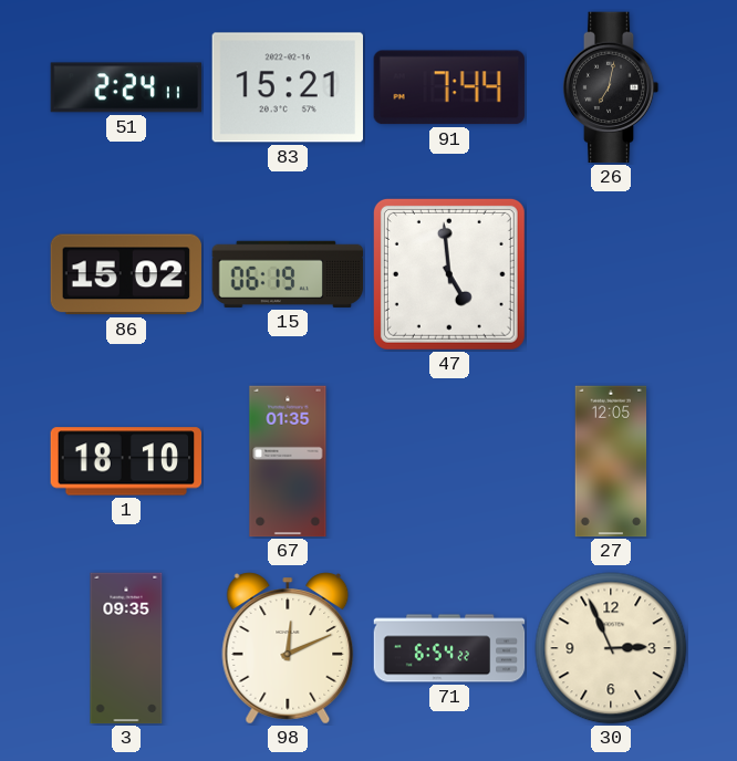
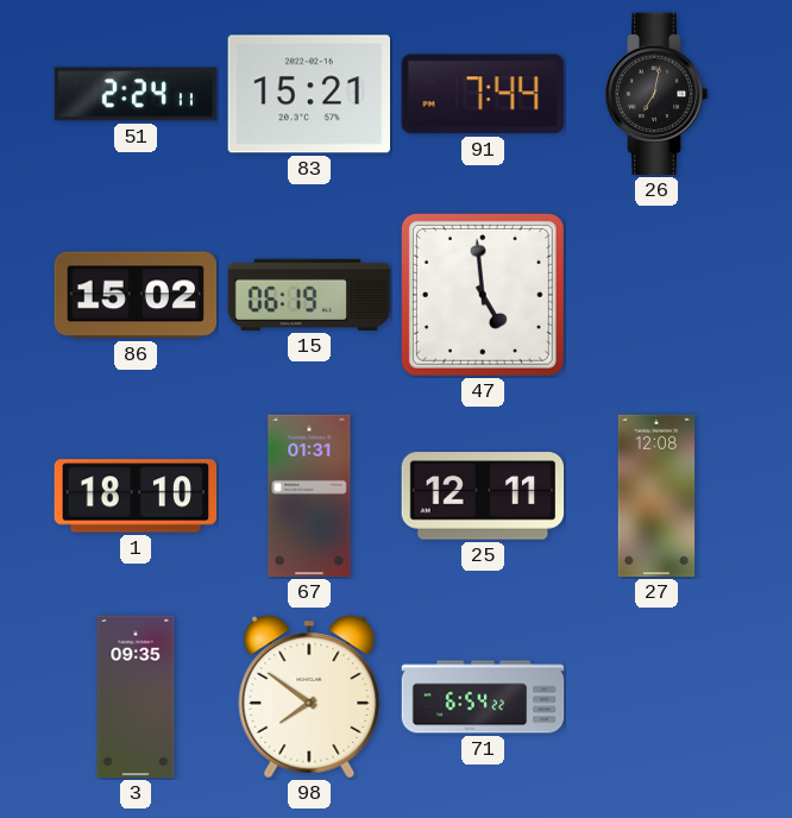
67: 01:35 -> 01:31
25: none -> 12:11
27: 12:05 -> 12:08
98: 12:11 -> 7:51
30: 2:56 -> none
